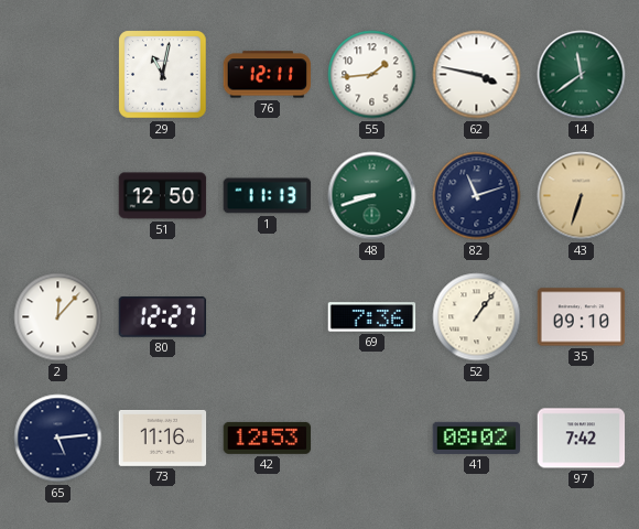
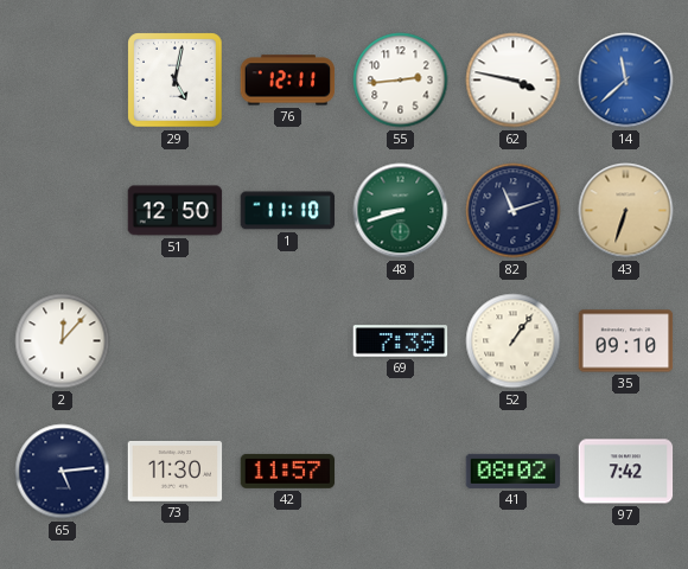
29: 11:02 -> 5:02
55: 1:44 -> 2:44
14: 11:39 -> 11:38
14 dial: green -> blue
1: 11:13 -> 11:10
80: 12:27 -> none
69: 7:36 -> 7:39
73: 11:16 -> 11:30
42: 12:53 -> 11:57
